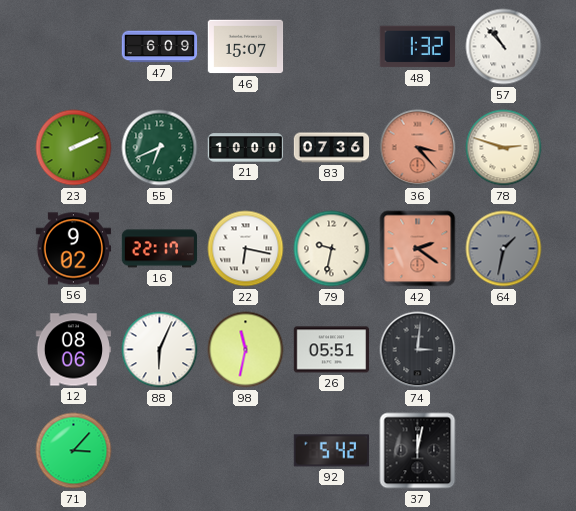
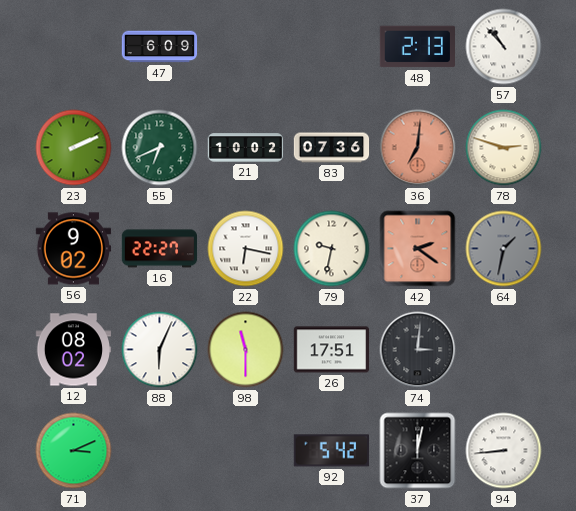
46: 15:07 -> none
48: 1:32 -> 2:13
21: 10:00 -> 10:02
36: 3:23 -> 7:01
16: 22:17 -> 22:27
12: 08:06 -> 08:02
98: 11:32 -> 11:30
26: 05:51 -> 17:51
71: 3:07 -> 3:11
94: none -> 8:44
